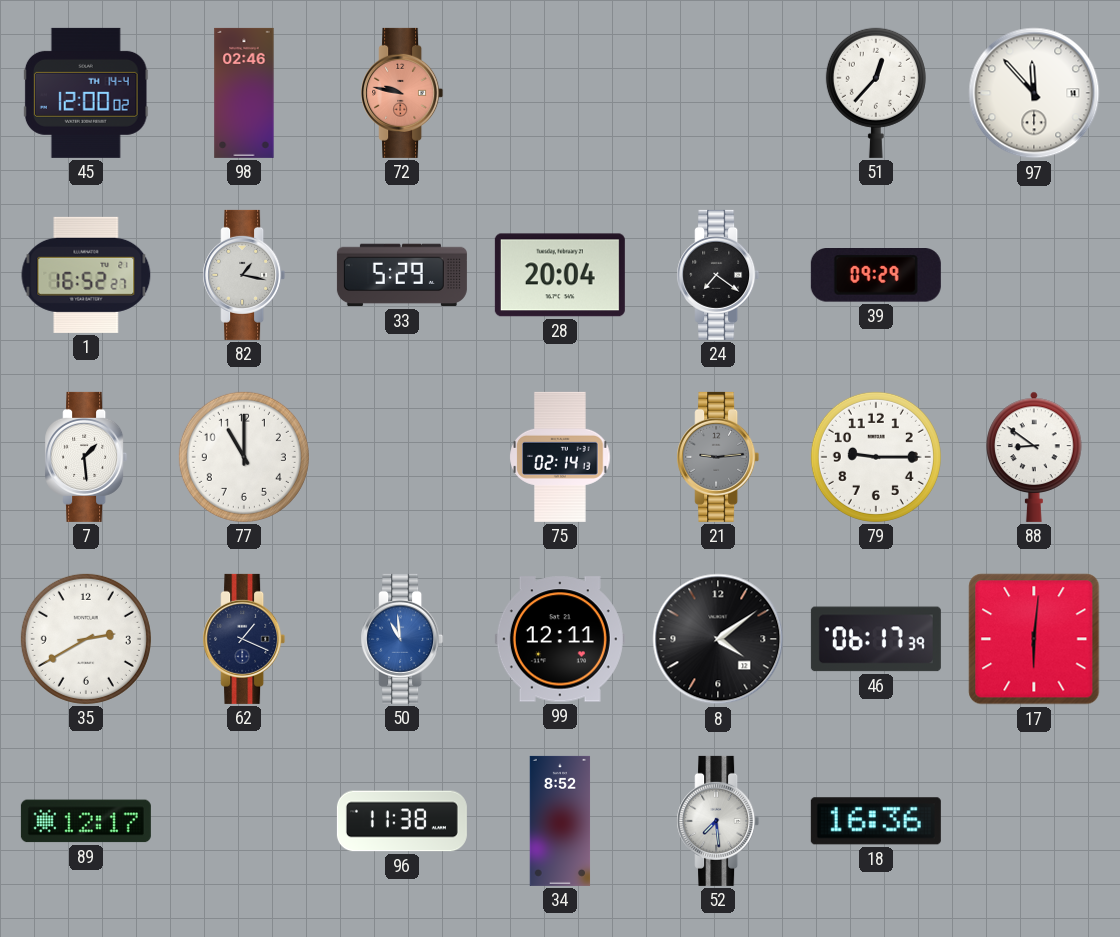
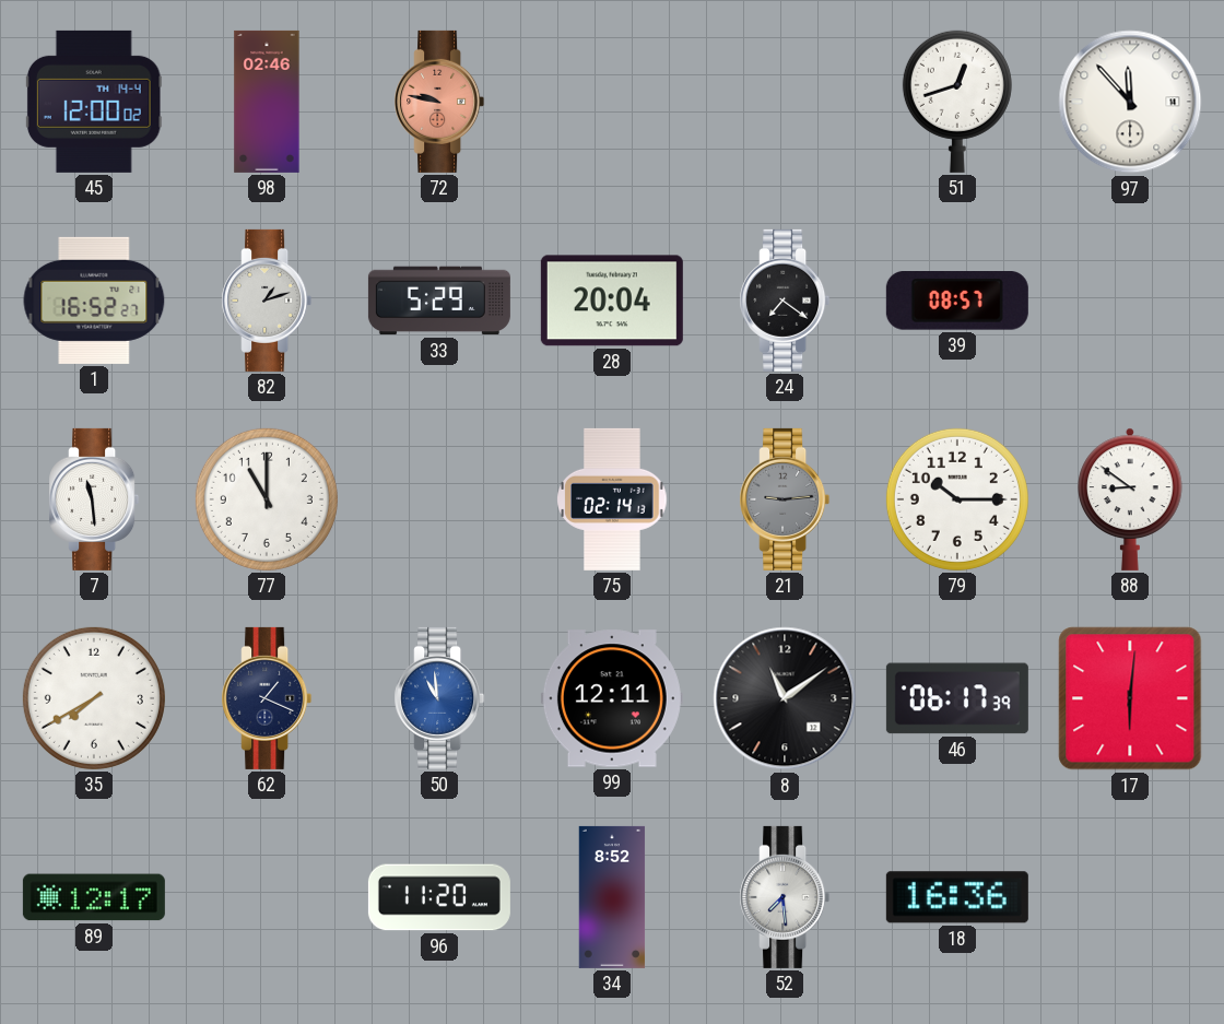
51: 12:37 -> 12:42
82: 1:17 -> 1:12
39: 09:29 -> 08:57
7: 1:29 -> 11:29
79: 9:15 -> 10:15
35: 2:40 -> 7:40
8: 4:09 -> 11:09
96: 11:38 -> 11:20
